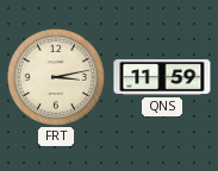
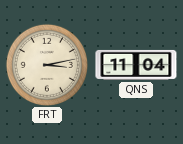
QNS: 11:59 -> 11:04
